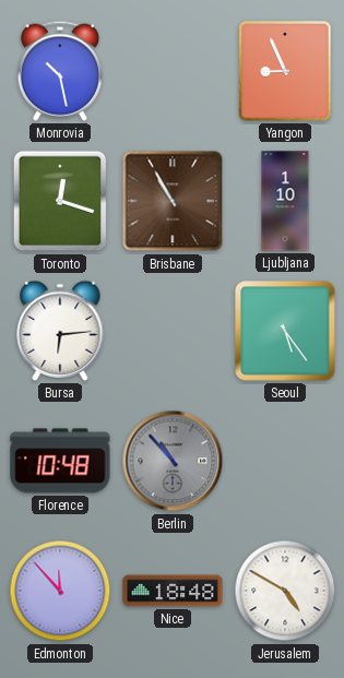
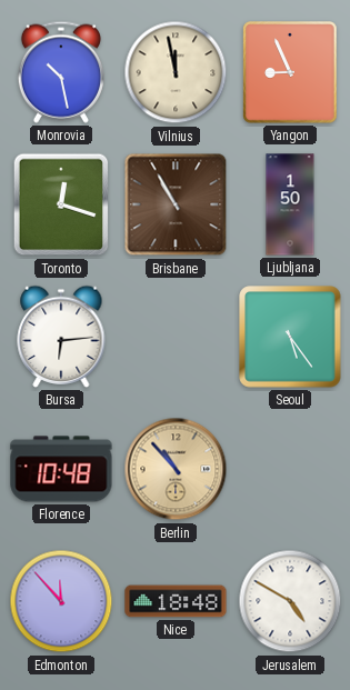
Vilnius: none -> 11:58
Ljubljana: 1:10 -> 1:50
Berlin dial: grey -> champagne
